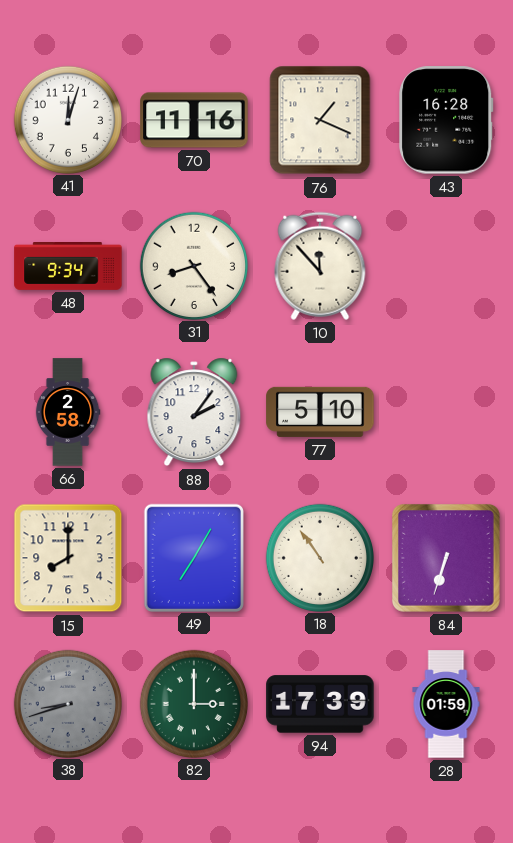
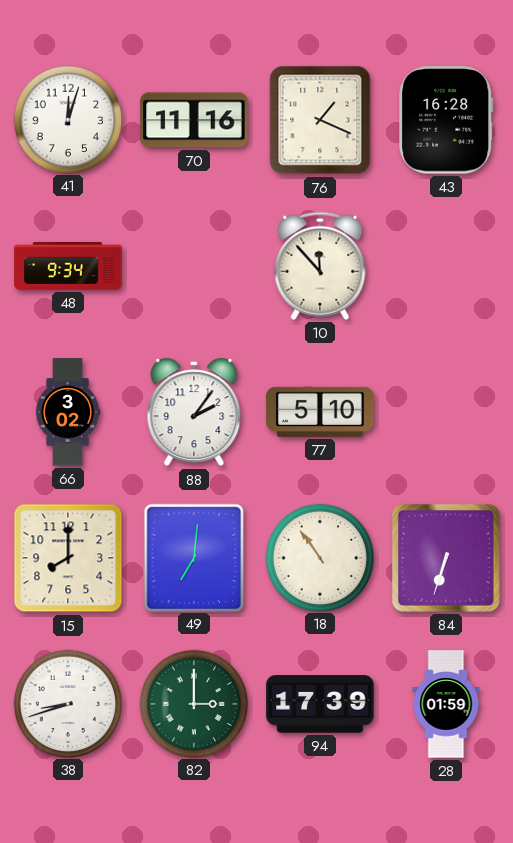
31: 8:24 -> none
66: 2:58 -> 3:02
49: 7:05 -> 7:01
38 dial: grey -> white
